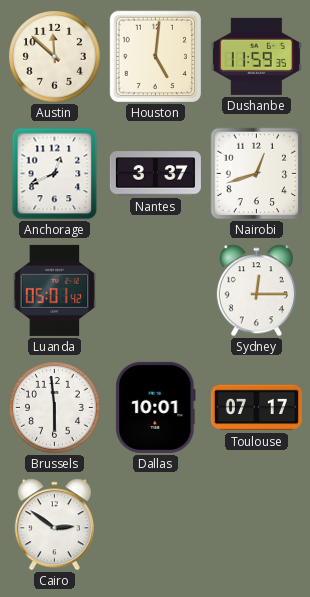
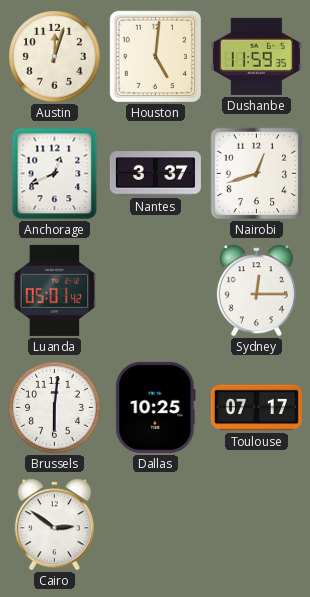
Austin: 11:52 -> 12:03
Brussels: 5:59 -> 6:01
Dallas: 10:01 -> 10:25
